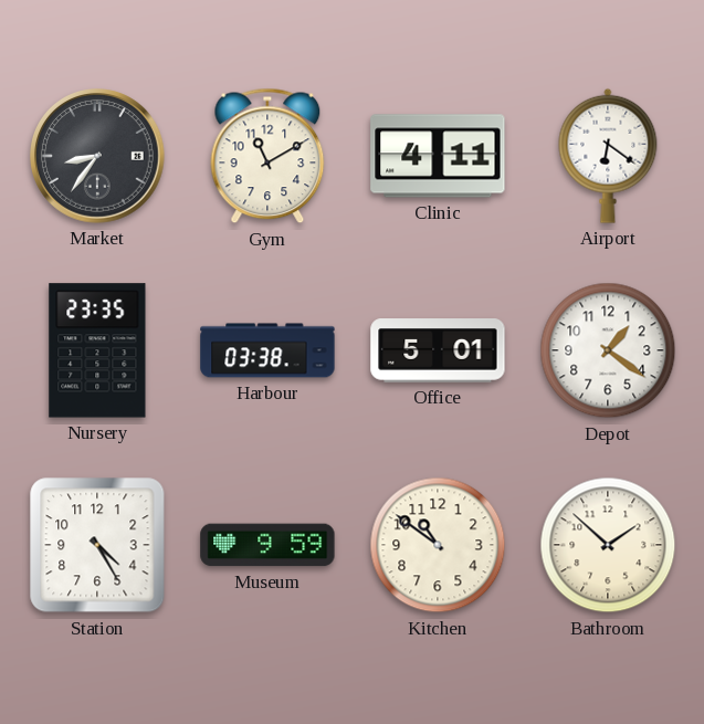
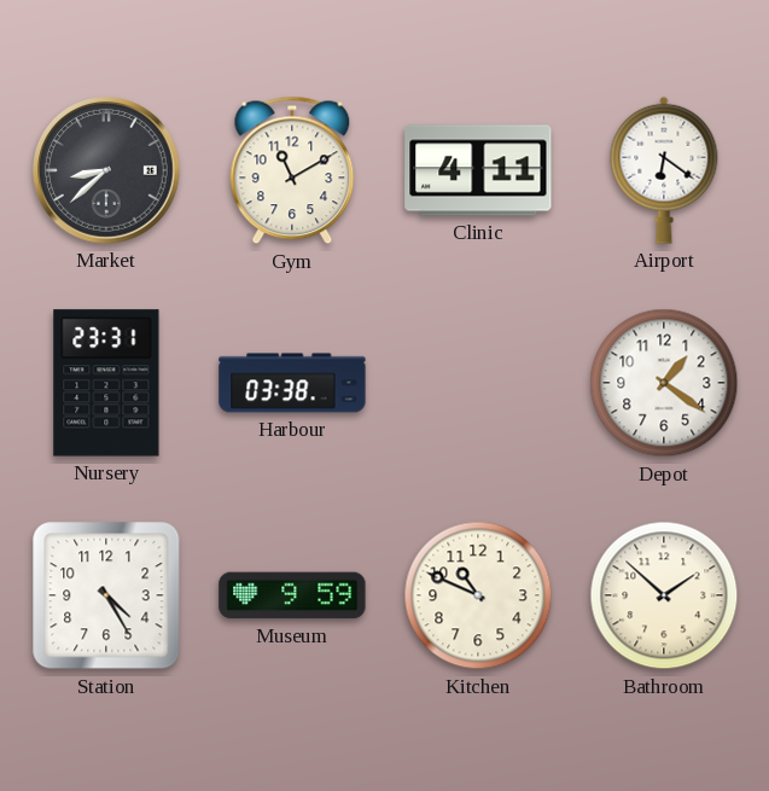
Market: 8:36 -> 8:38
Nursery: 23:35 -> 23:31
Office: 5:01 -> none
Kitchen: 10:51 -> 10:49
